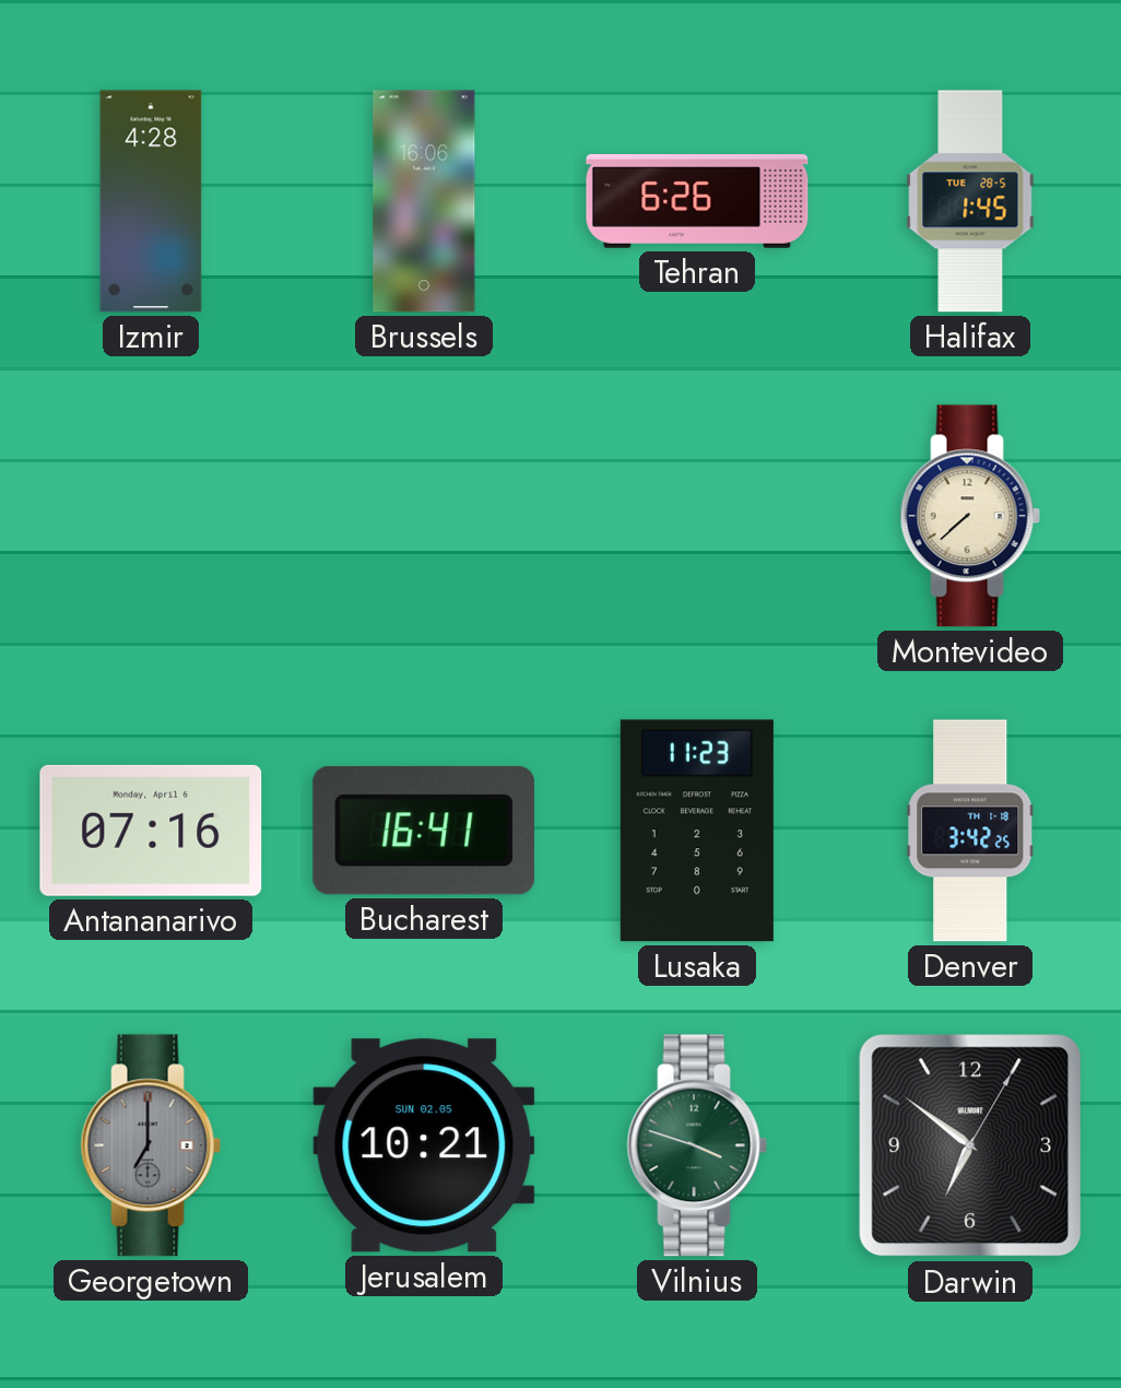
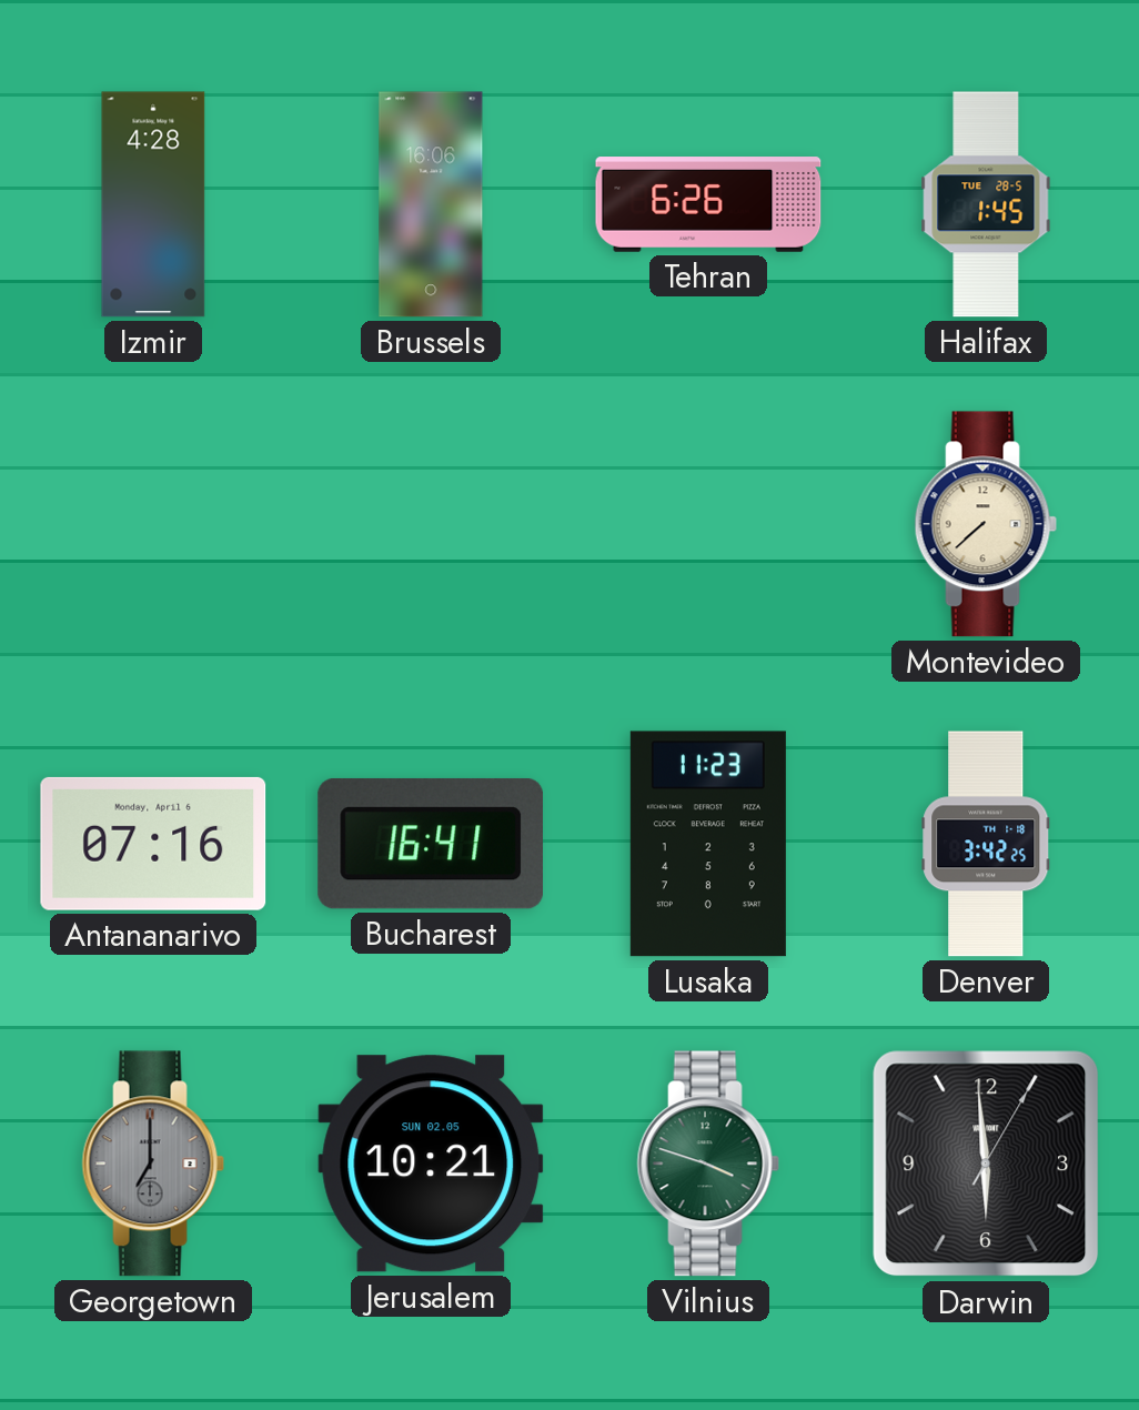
Darwin: 6:51 -> 5:59
